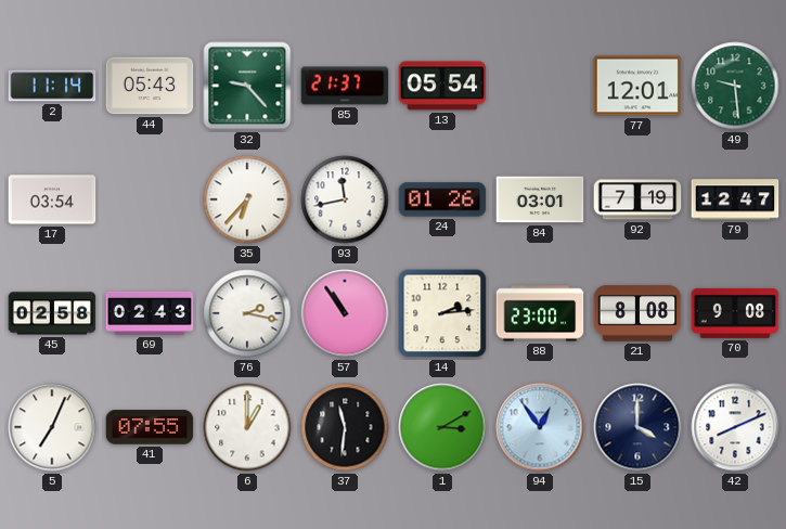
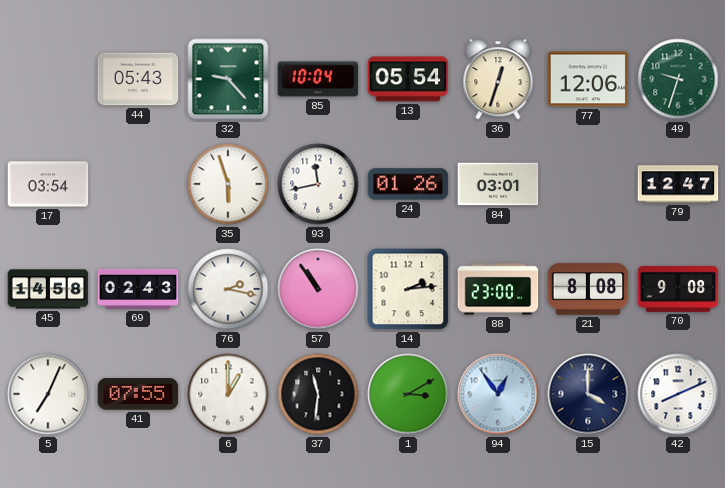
2: 11:14 -> none
85: 21:37 -> 10:04
36: none -> 12:33
77: 12:01 -> 12:06
49: 9:29 -> 9:33
35: 6:37 -> 5:57
92: 7:19 -> none
45: 02:58 -> 14:58
